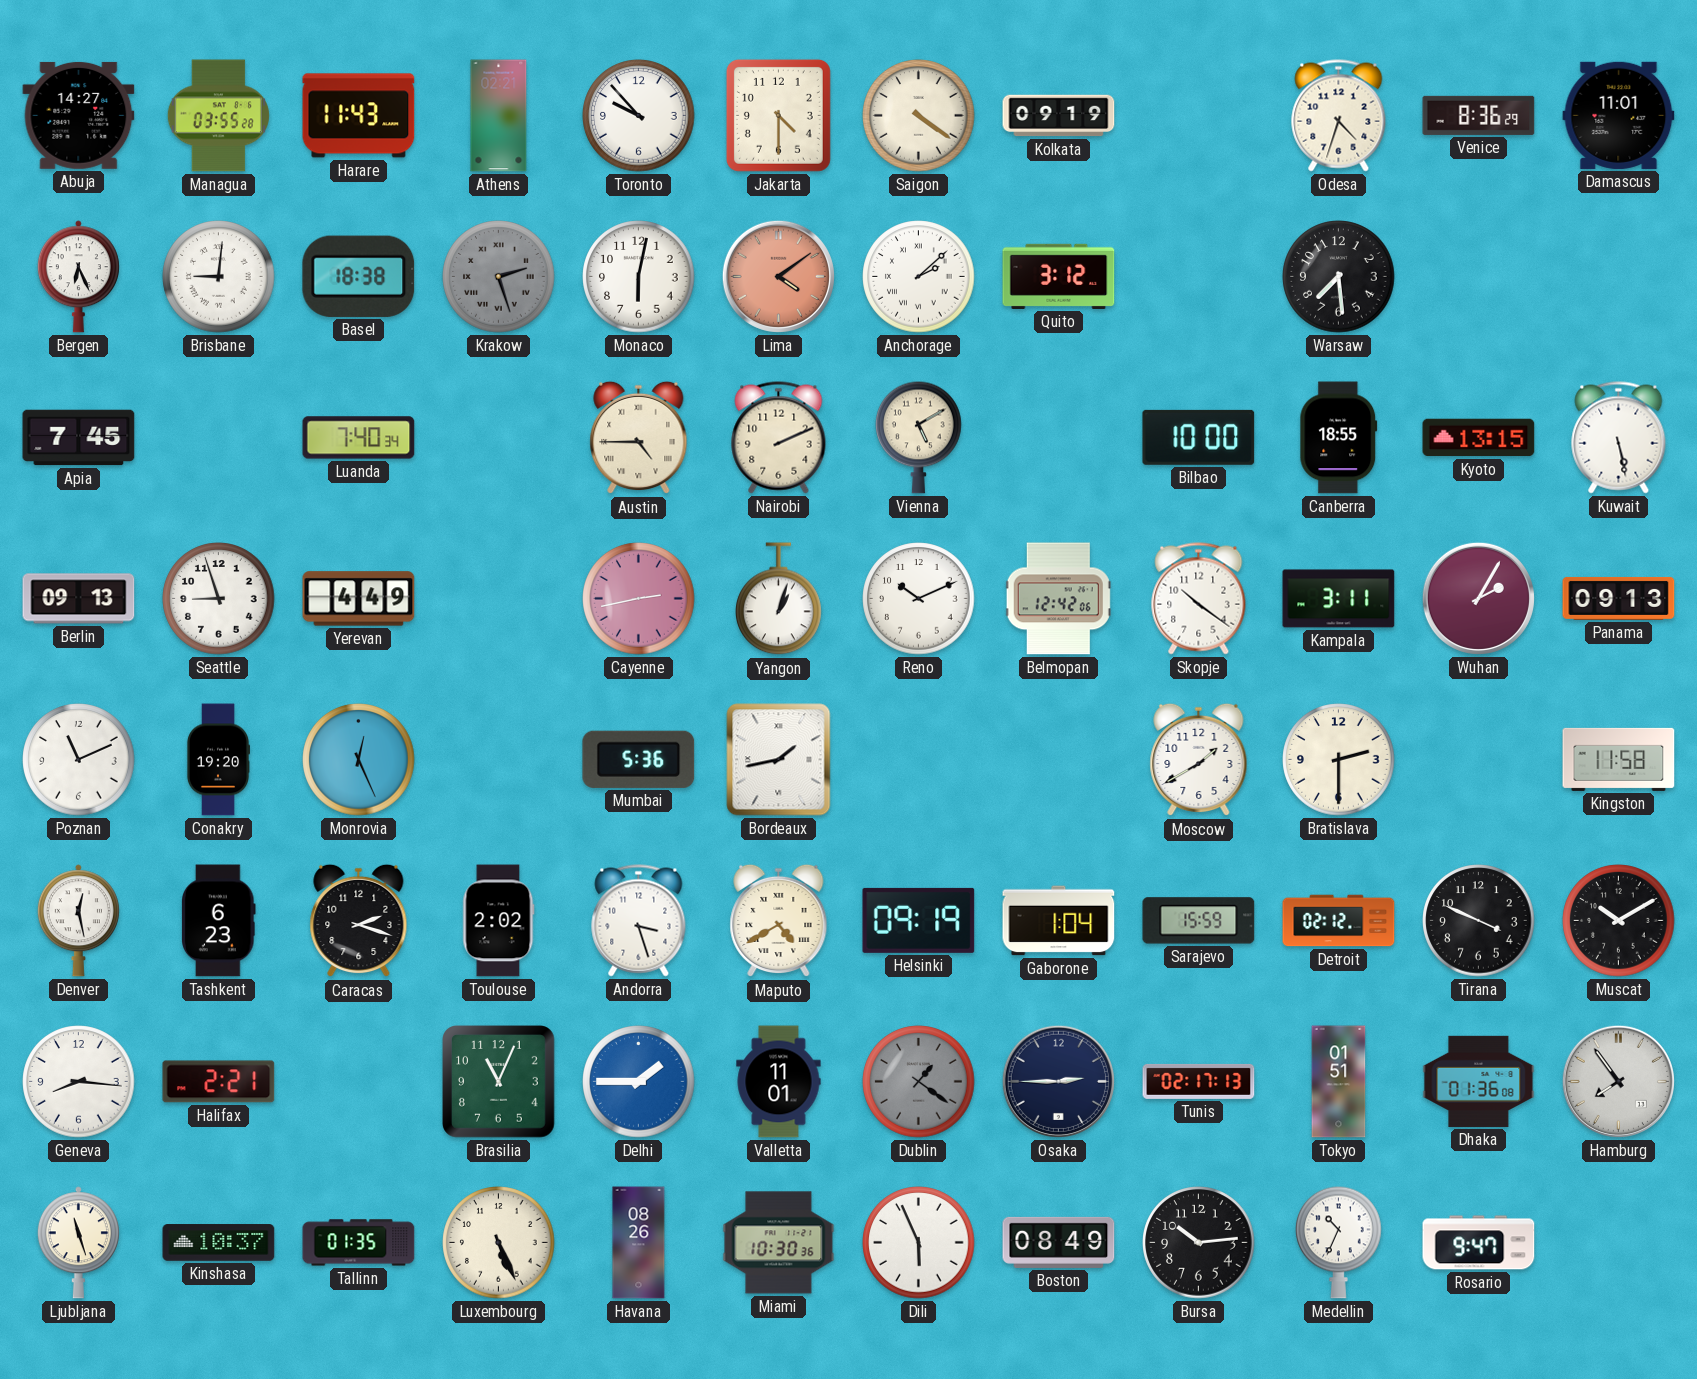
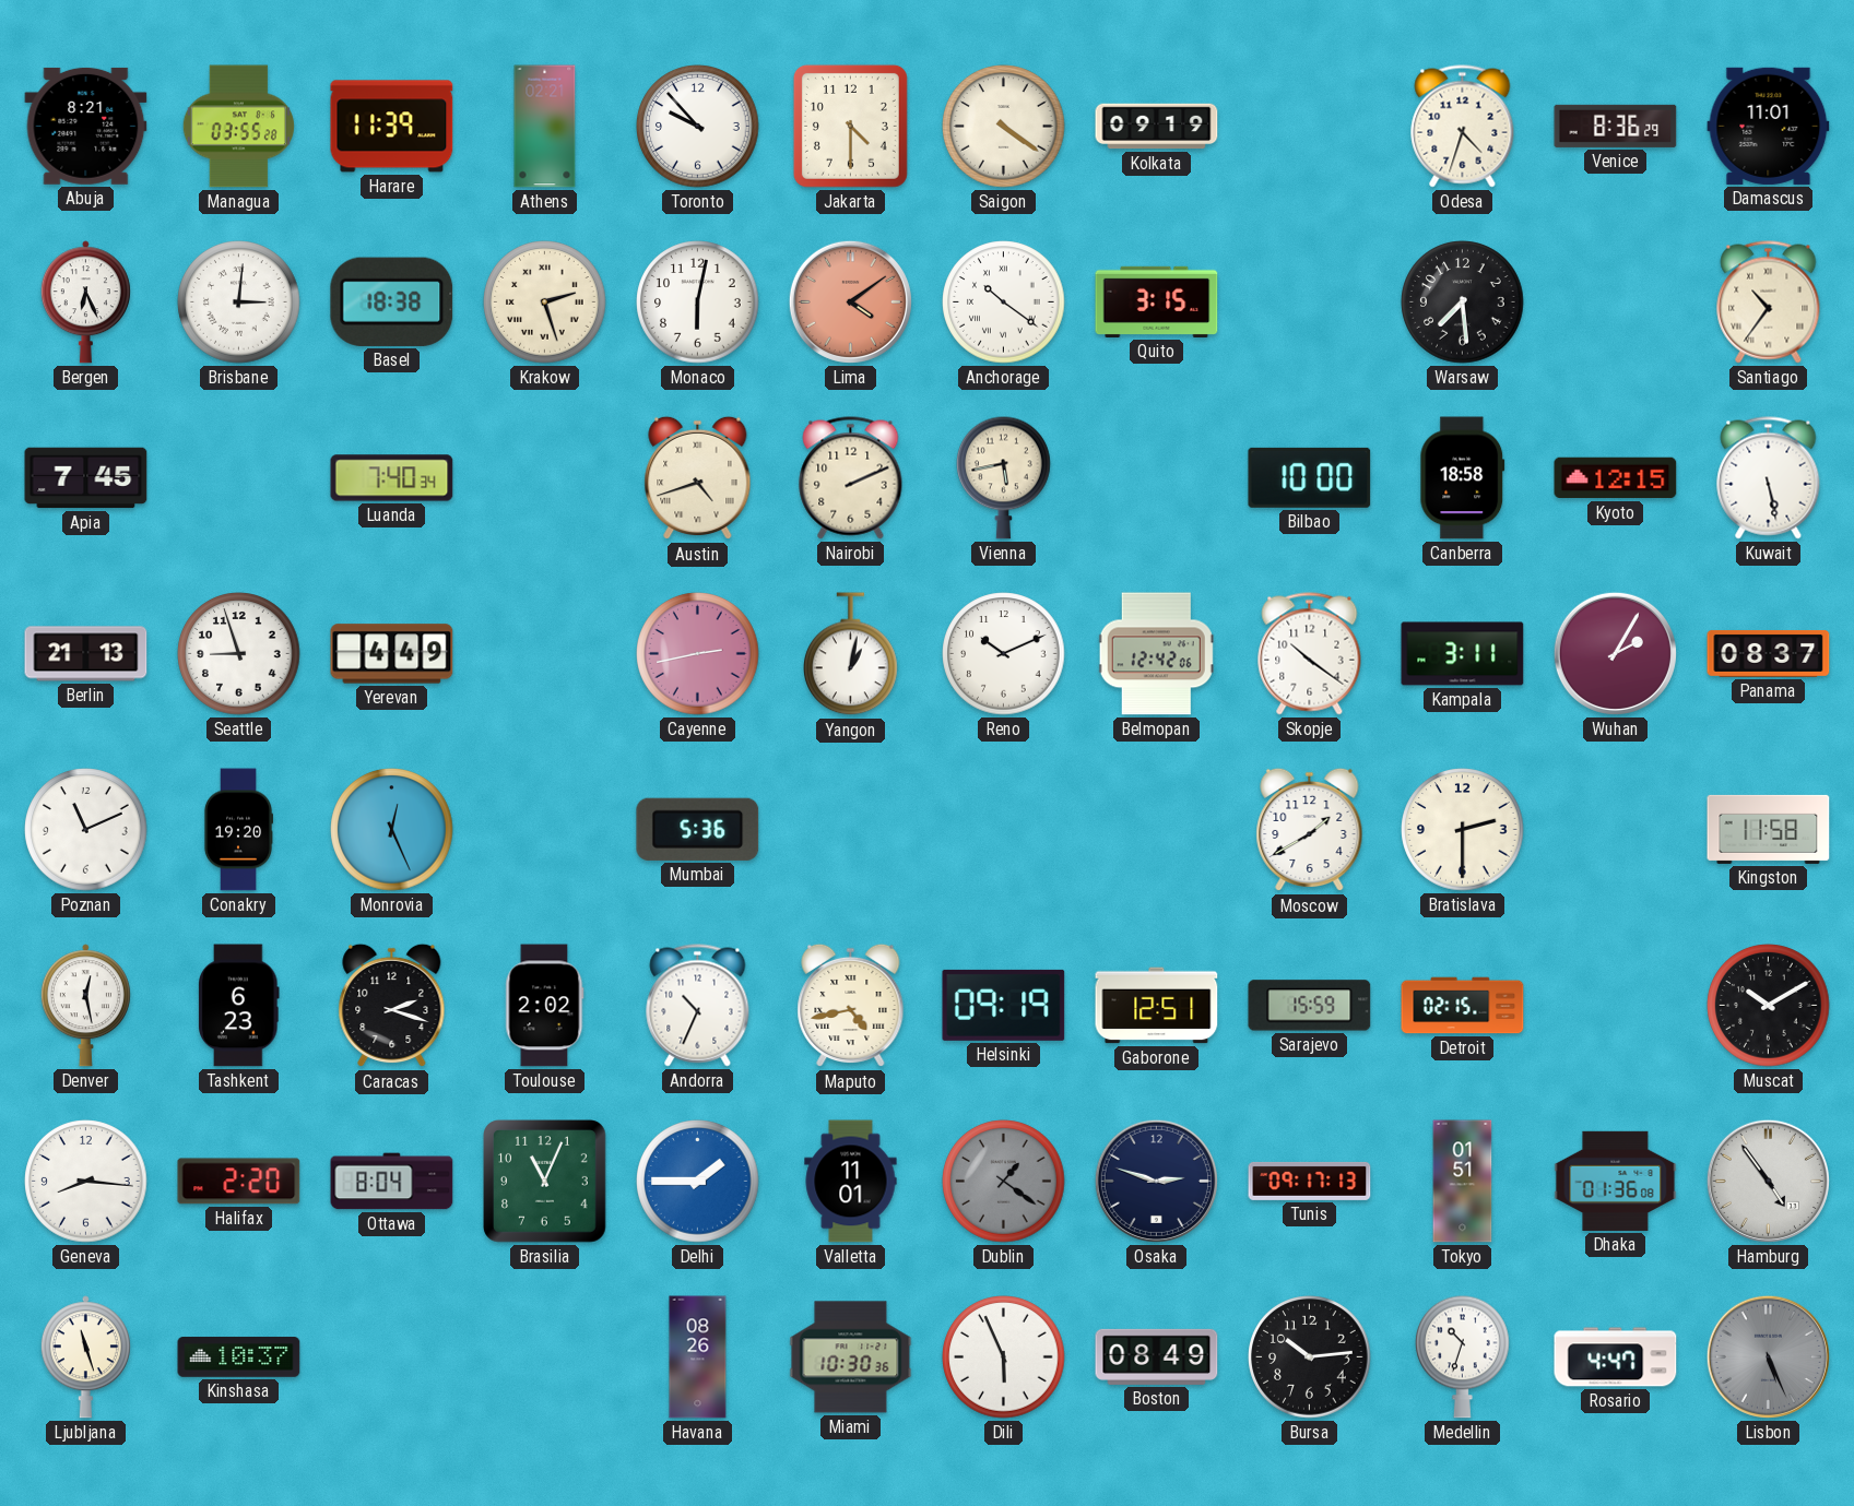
Abuja: 14:27 -> 8:21
Harare: 11:43 -> 11:39
Brisbane: 9:01 -> 3:01
Krakow dial: grey -> cream
Anchorage: 2:08 -> 10:21
Quito: 3:12 -> 3:15
Santiago: none -> 10:36
Austin: 4:45 -> 4:42
Vienna: 5:10 -> 5:43
Canberra: 18:55 -> 18:58
Kyoto: 13:15 -> 12:15
Berlin: 09:13 -> 21:13
Yangon: 1:03 -> 1:02
Panama: 09:13 -> 08:37
Bordeaux: 1:43 -> none
Andorra: 3:27 -> 10:34
Maputo: 4:40 -> 4:43
Gaborone: 1:04 -> 12:51
Detroit: 02:12 -> 02:15
Tirana: 3:49 -> none
Halifax: 2:21 -> 2:20
Ottawa: none -> 8:04
Osaka: 2:45 -> 2:48
Tunis: 02:17 -> 09:17
Hamburg: 7:54 -> 4:54
Tallinn: 01:35 -> none
Luxembourg: 5:26 -> none
Medellin: 10:34 -> 10:33
Rosario: 9:47 -> 4:47
Lisbon: none -> 5:26
